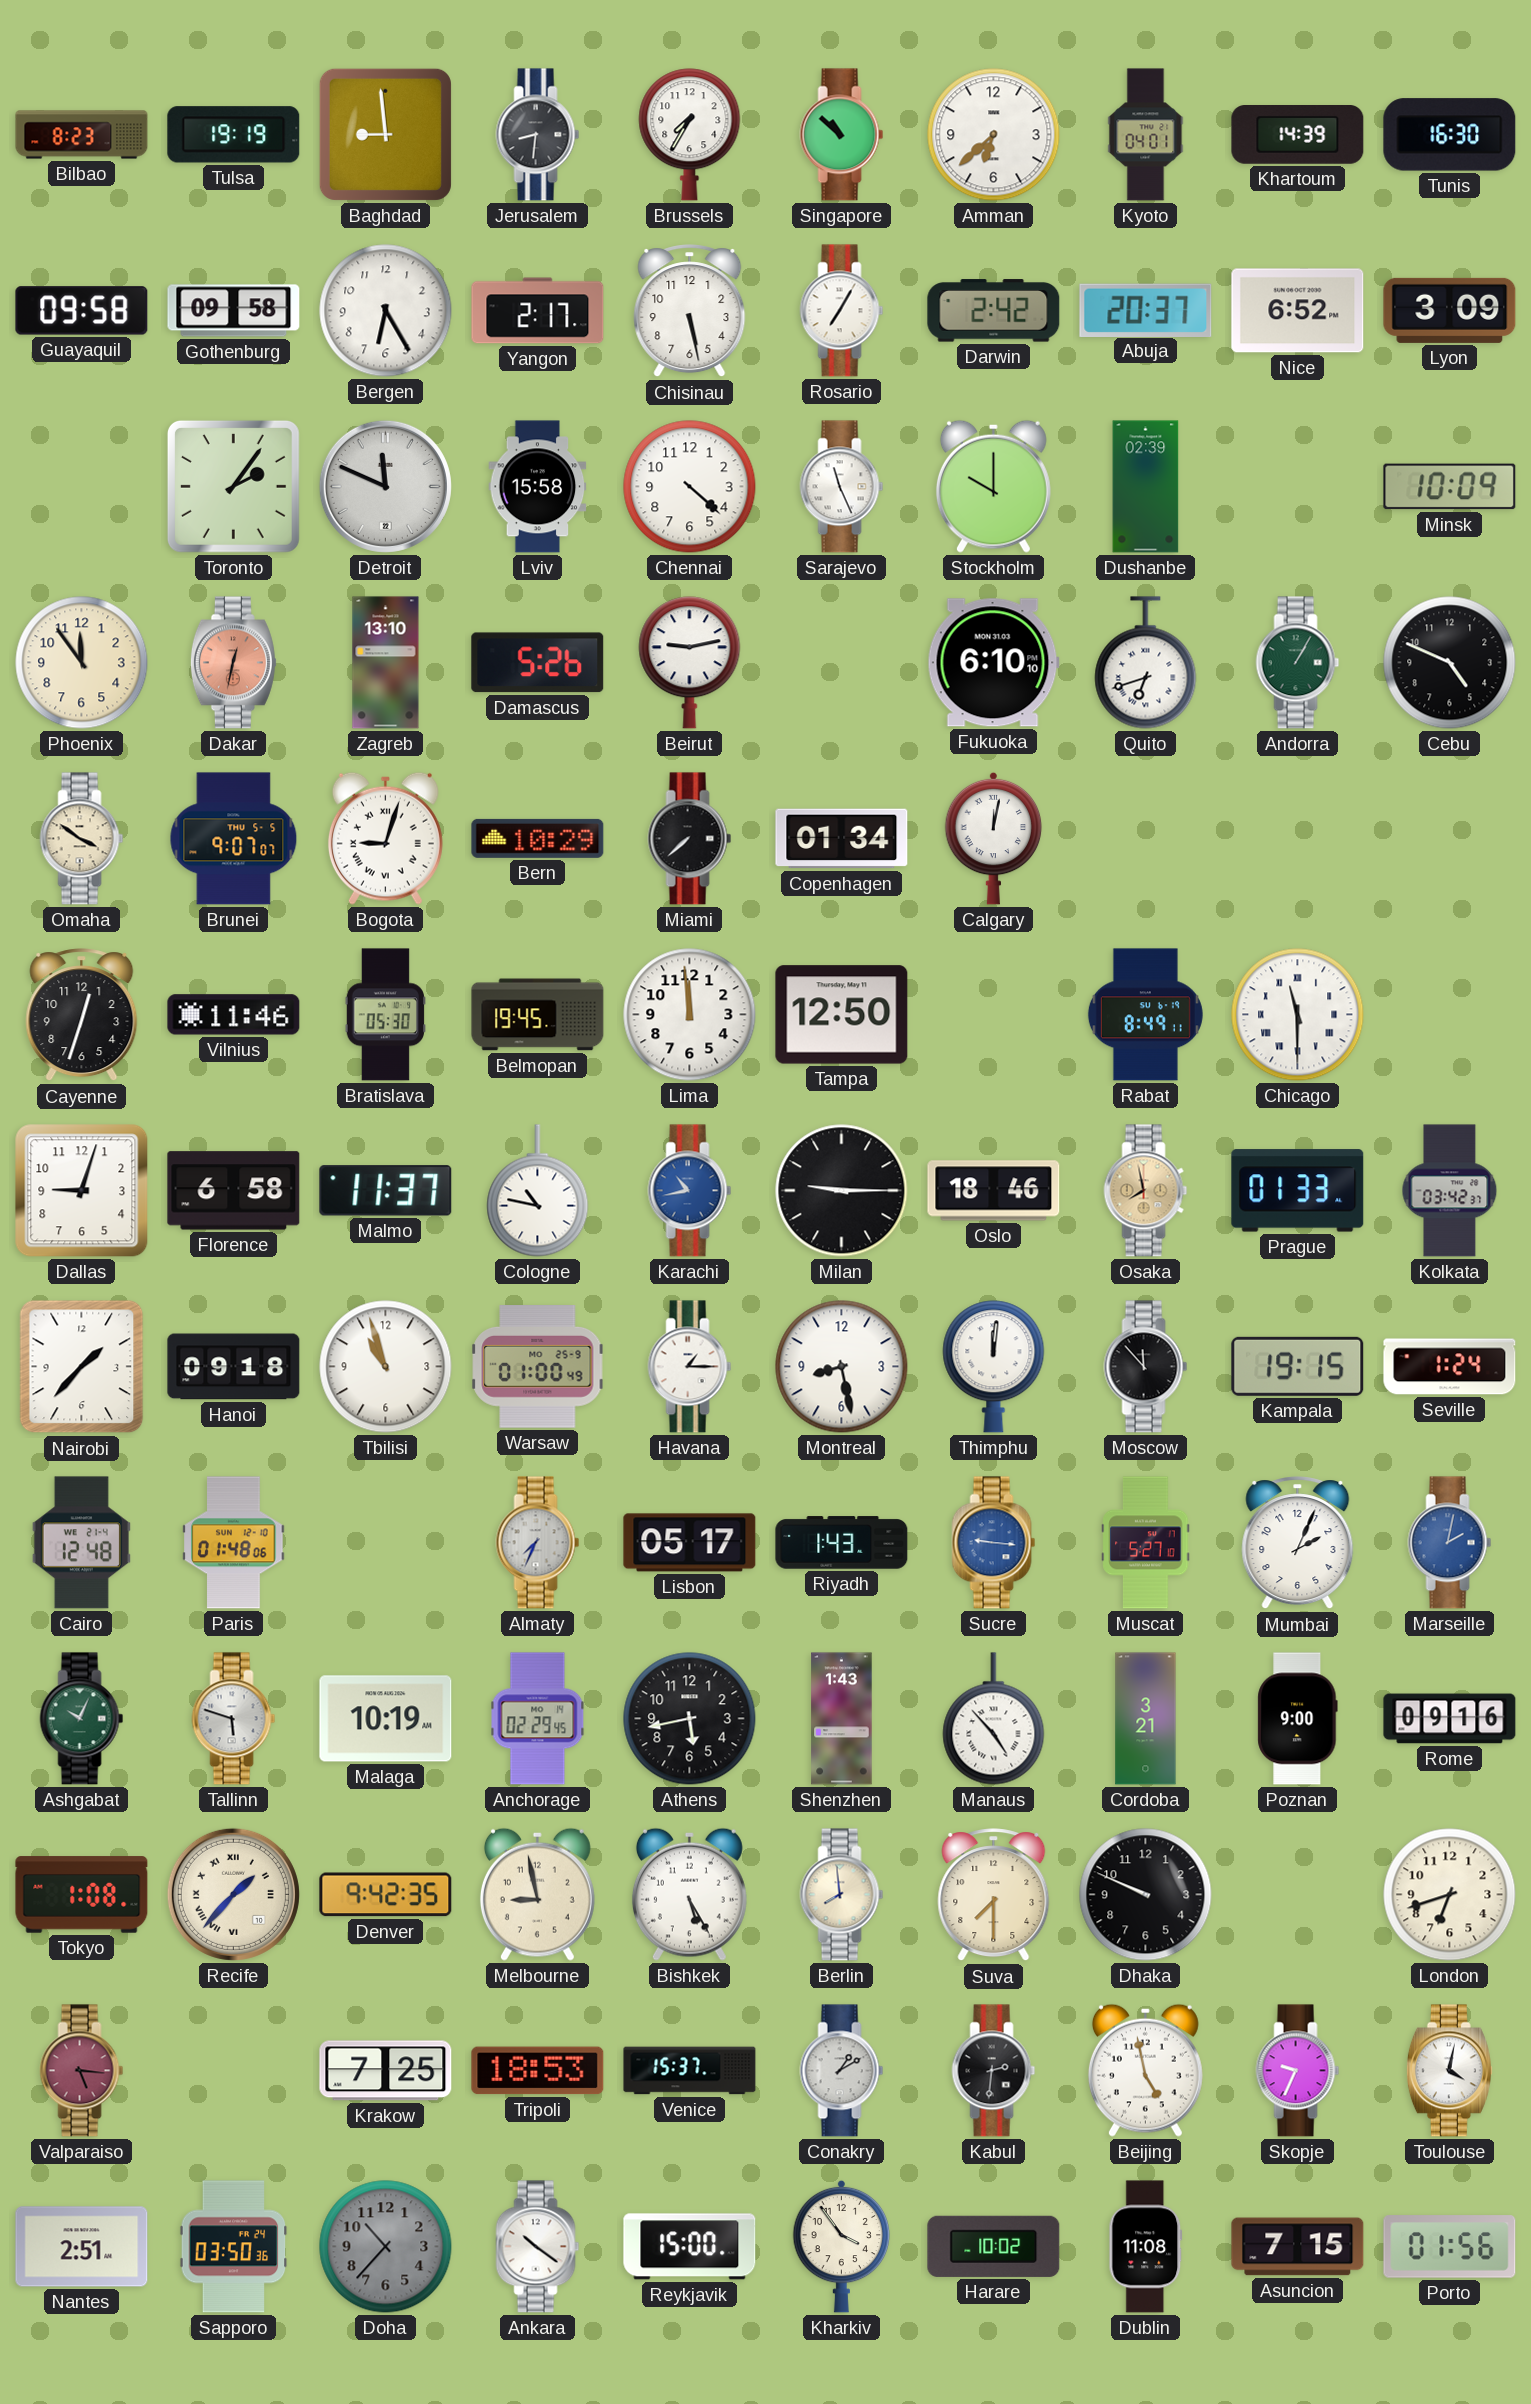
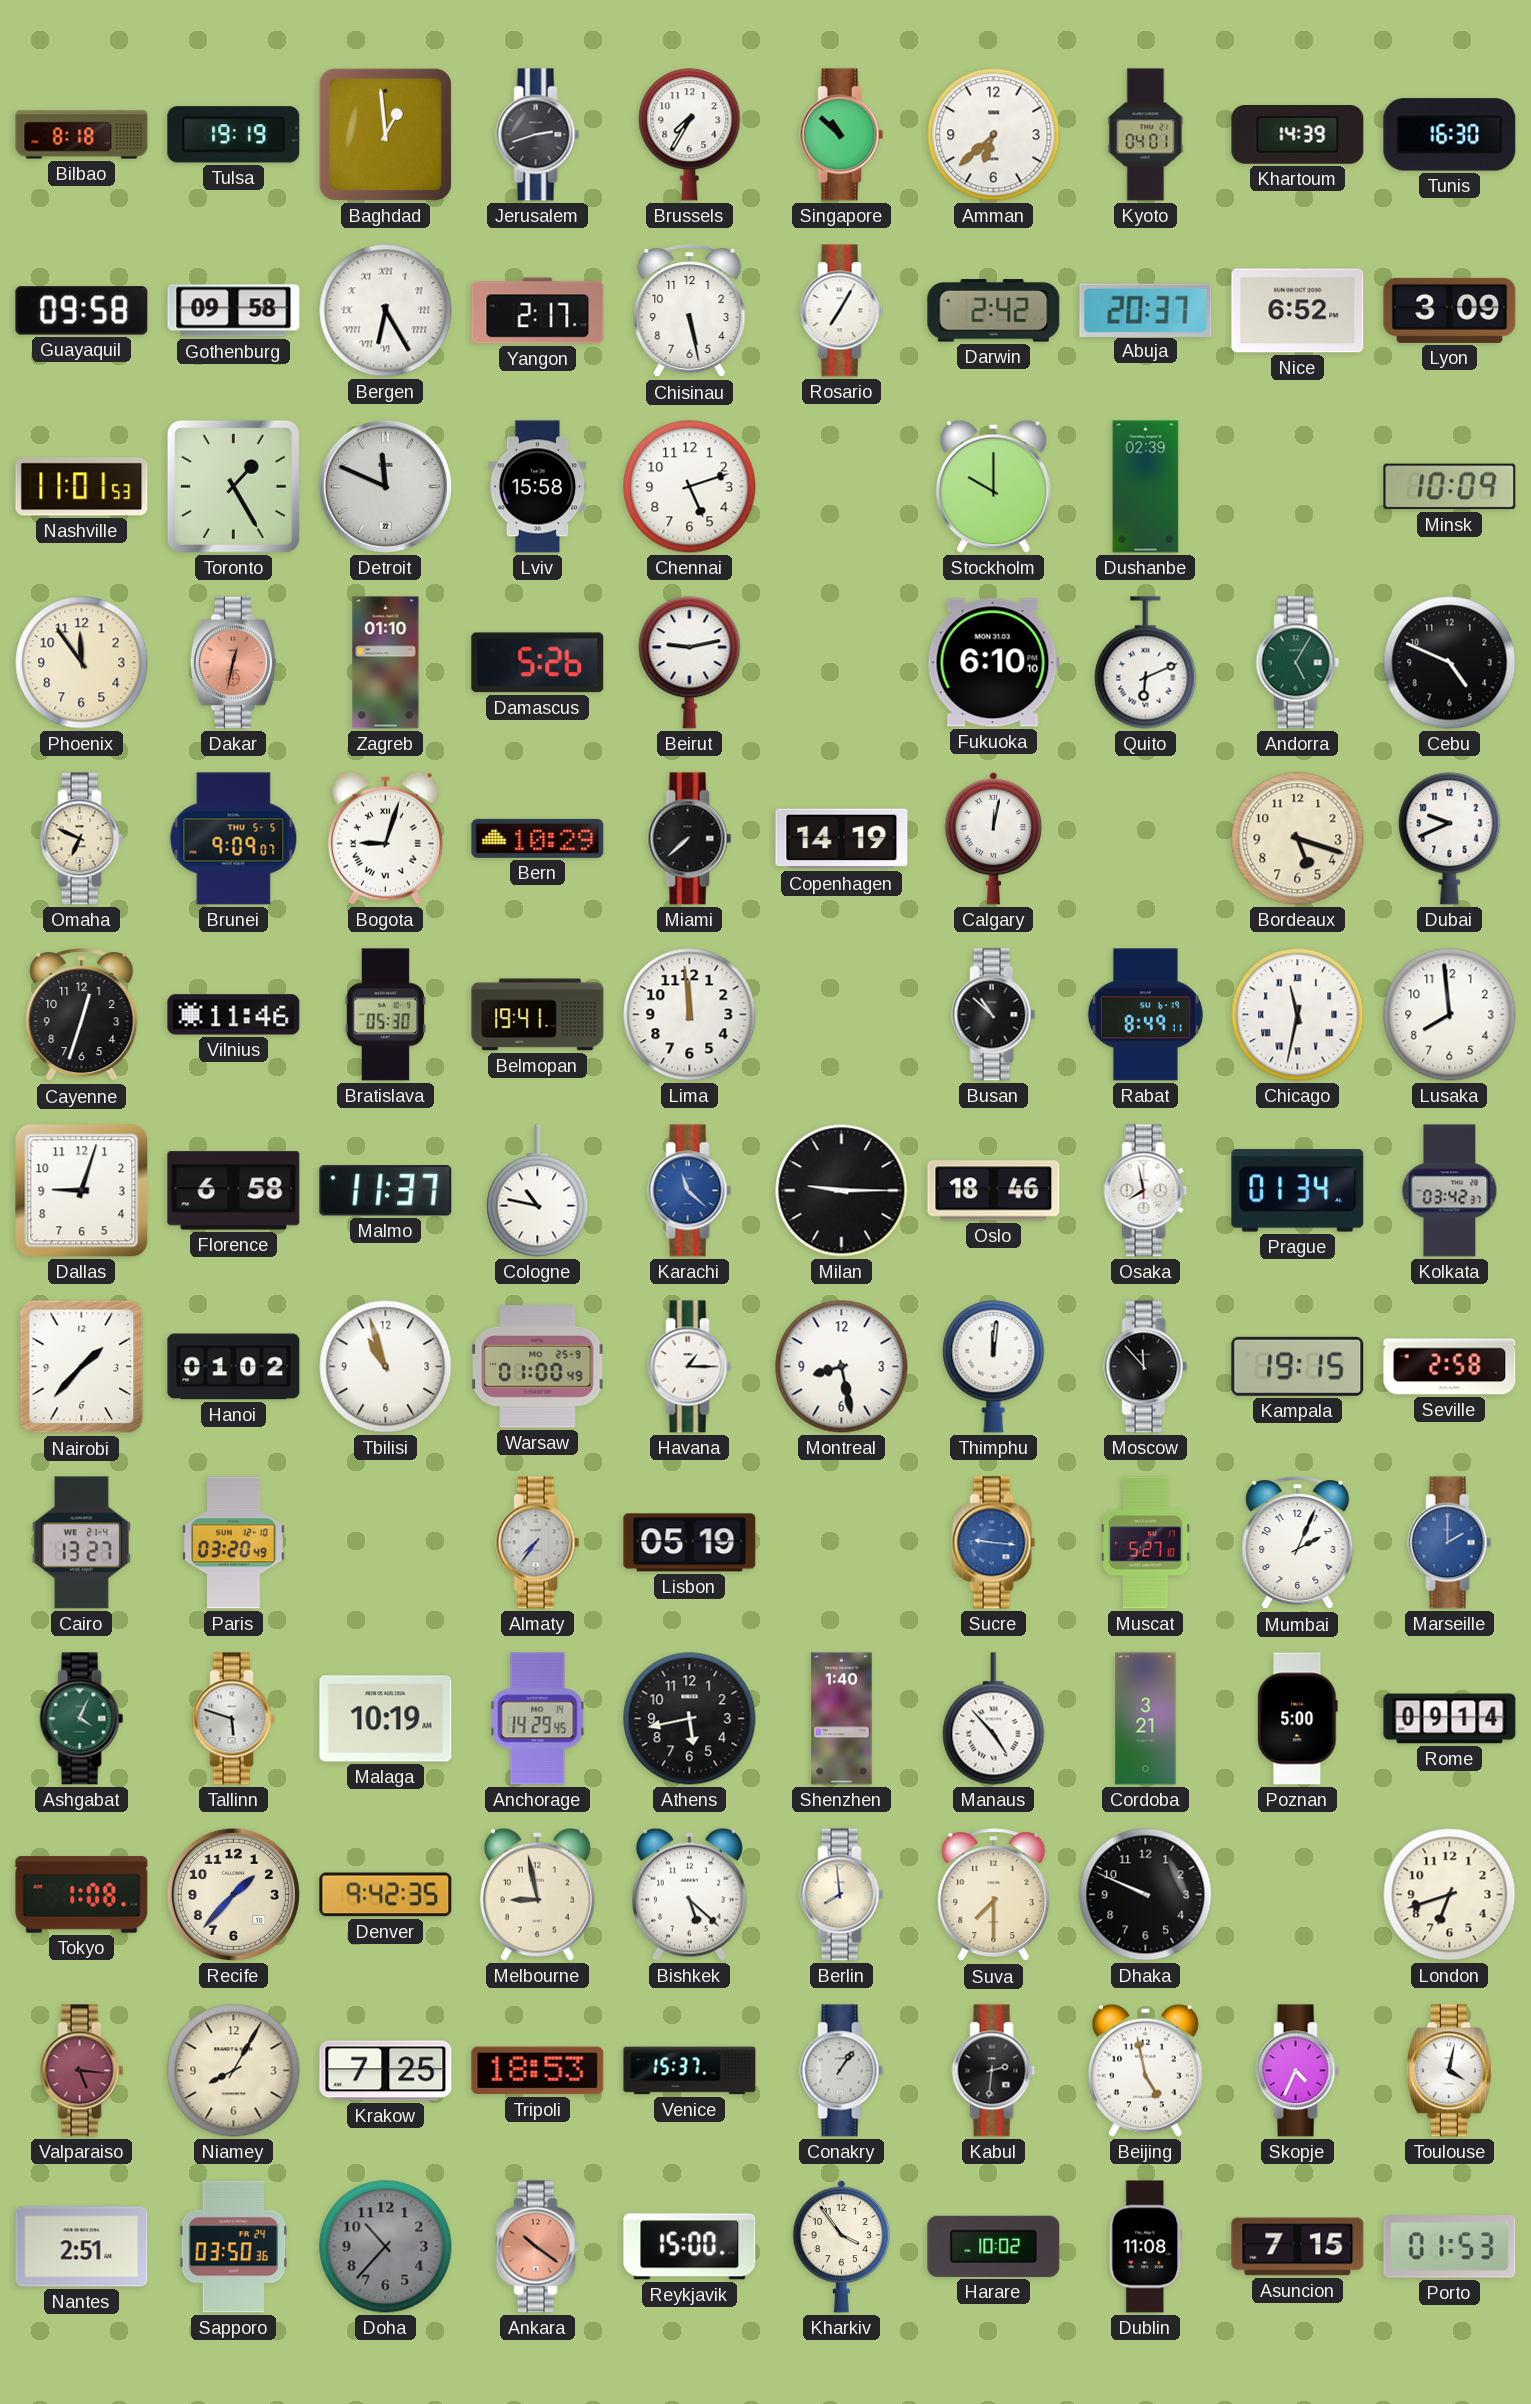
Bilbao: 8:23 -> 8:18
Baghdad: 8:59 -> 12:59
Jerusalem: 8:31 -> 2:42
Bergen numerals: Arabic -> Roman
Nashville: none -> 11:01
Toronto: 2:06 -> 1:25
Chennai: 4:22 -> 5:12
Sarajevo: 11:26 -> none
Zagreb: 13:10 -> 01:10
Quito: 6:42 -> 6:11
Andorra: 1:05 -> 5:05
Omaha: 3:51 -> 6:49
Brunei: 9:07 -> 9:09
Copenhagen: 01:34 -> 14:19
Bordeaux: none -> 5:18
Dubai: none -> 9:41
Belmopan: 19:45 -> 19:41
Tampa: 12:50 -> none
Busan: none -> 10:52
Chicago: 11:30 -> 11:32
Lusaka: none -> 7:59
Karachi: 10:43 -> 11:22
Osaka dial: champagne -> white
Prague: 01:33 -> 01:34
Hanoi: 09:18 -> 01:02
Seville: 1:24 -> 2:58
Cairo: 12:48 -> 13:27
Paris: 01:48 -> 03:20
Almaty: 7:34 -> 7:36
Lisbon: 05:17 -> 05:19
Riyadh: 1:43 -> none
Marseille: 2:02 -> 2:00
Ashgabat: 10:04 -> 4:04
Anchorage: 02:29 -> 14:29
Shenzhen: 1:43 -> 1:40
Poznan: 9:00 -> 5:00
Rome: 09:16 -> 09:14
Recife numerals: Roman -> Arabic
Bishkek: 5:25 -> 5:22
Niamey: none -> 8:05
Conakry: 1:10 -> 1:06
Skopje: 9:34 -> 4:34
Ankara dial: white -> salmon
Porto: 01:56 -> 01:53
